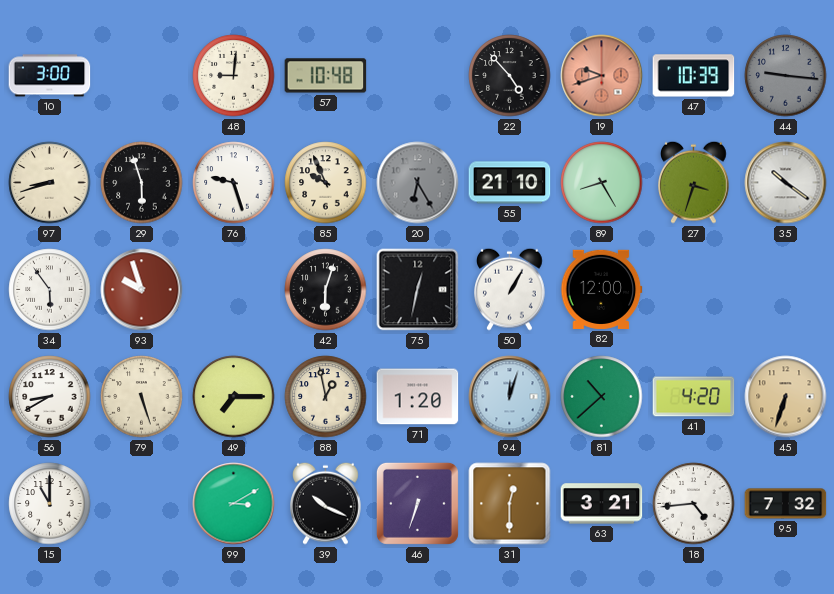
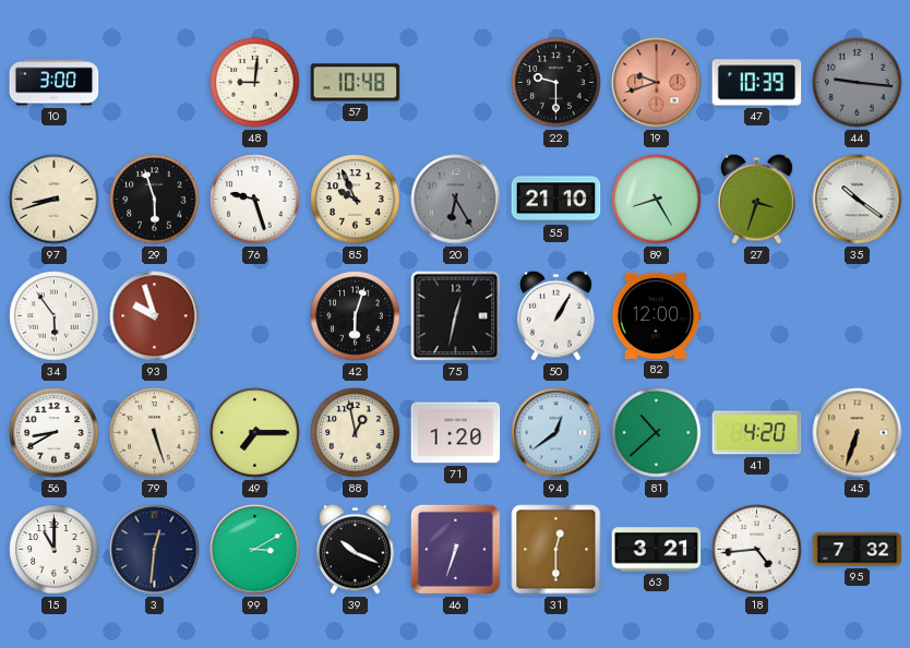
22: 4:53 -> 9:30
94: 12:03 -> 12:39
3: none -> 12:31
